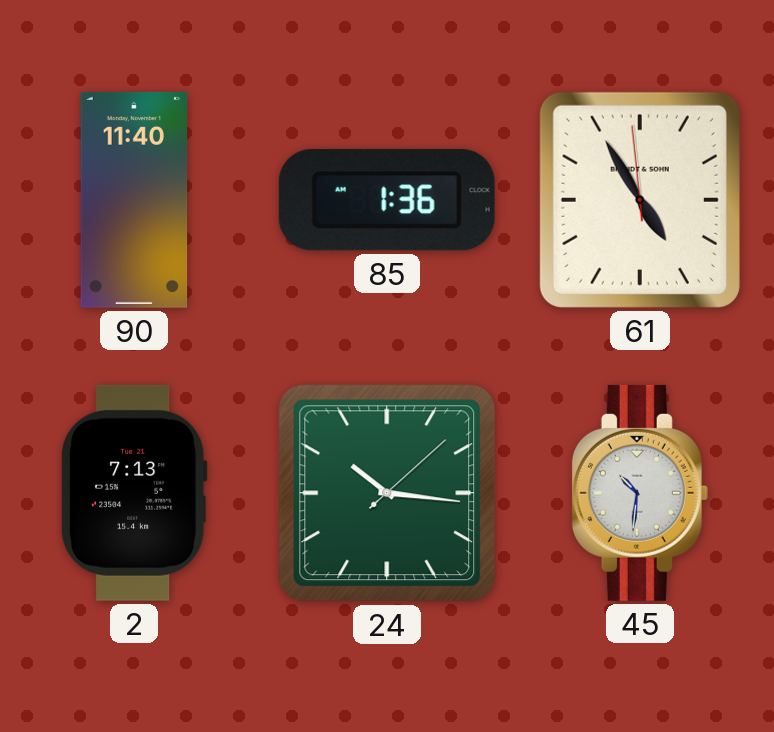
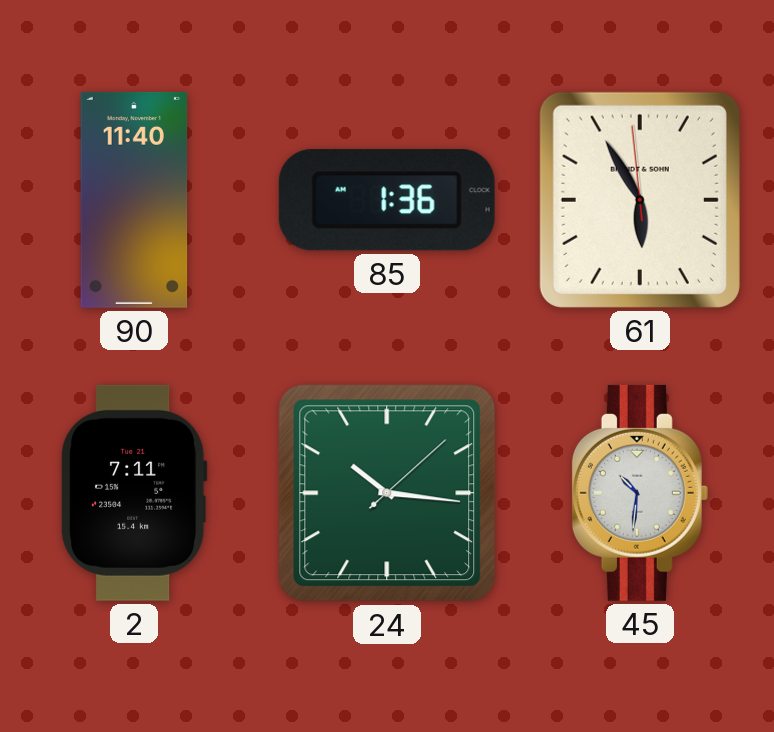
61: 4:54 -> 5:54
2: 7:13 -> 7:11
